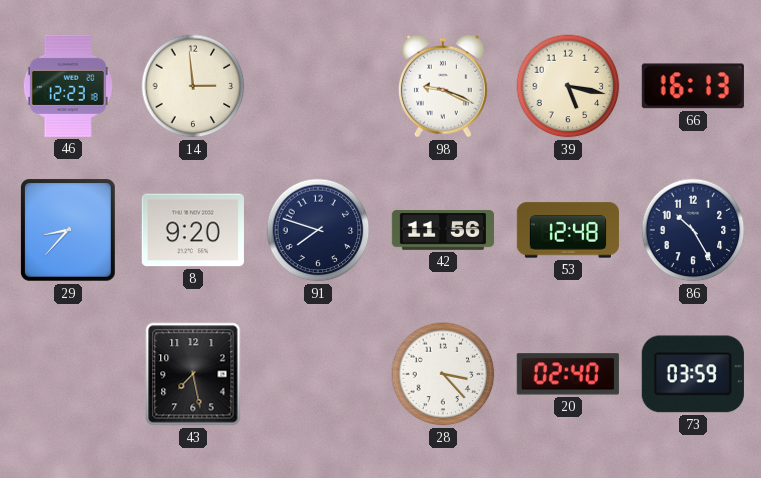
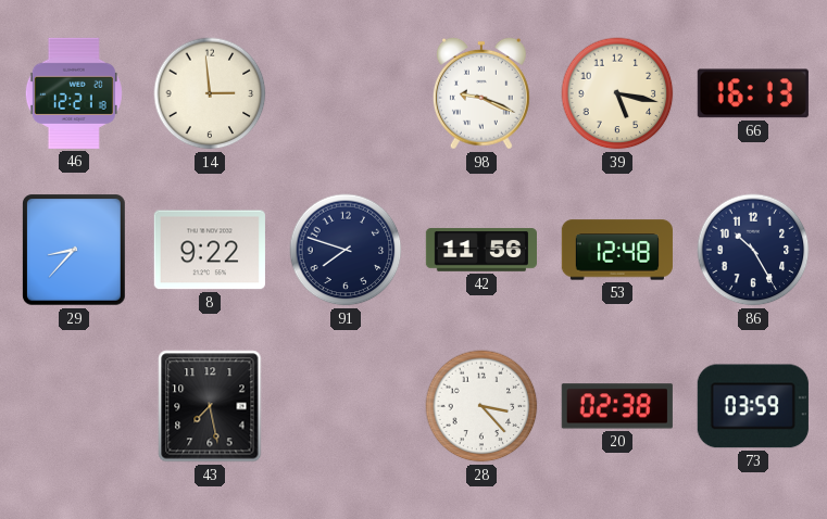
46: 12:23 -> 12:21
8: 9:20 -> 9:22
20: 02:40 -> 02:38
